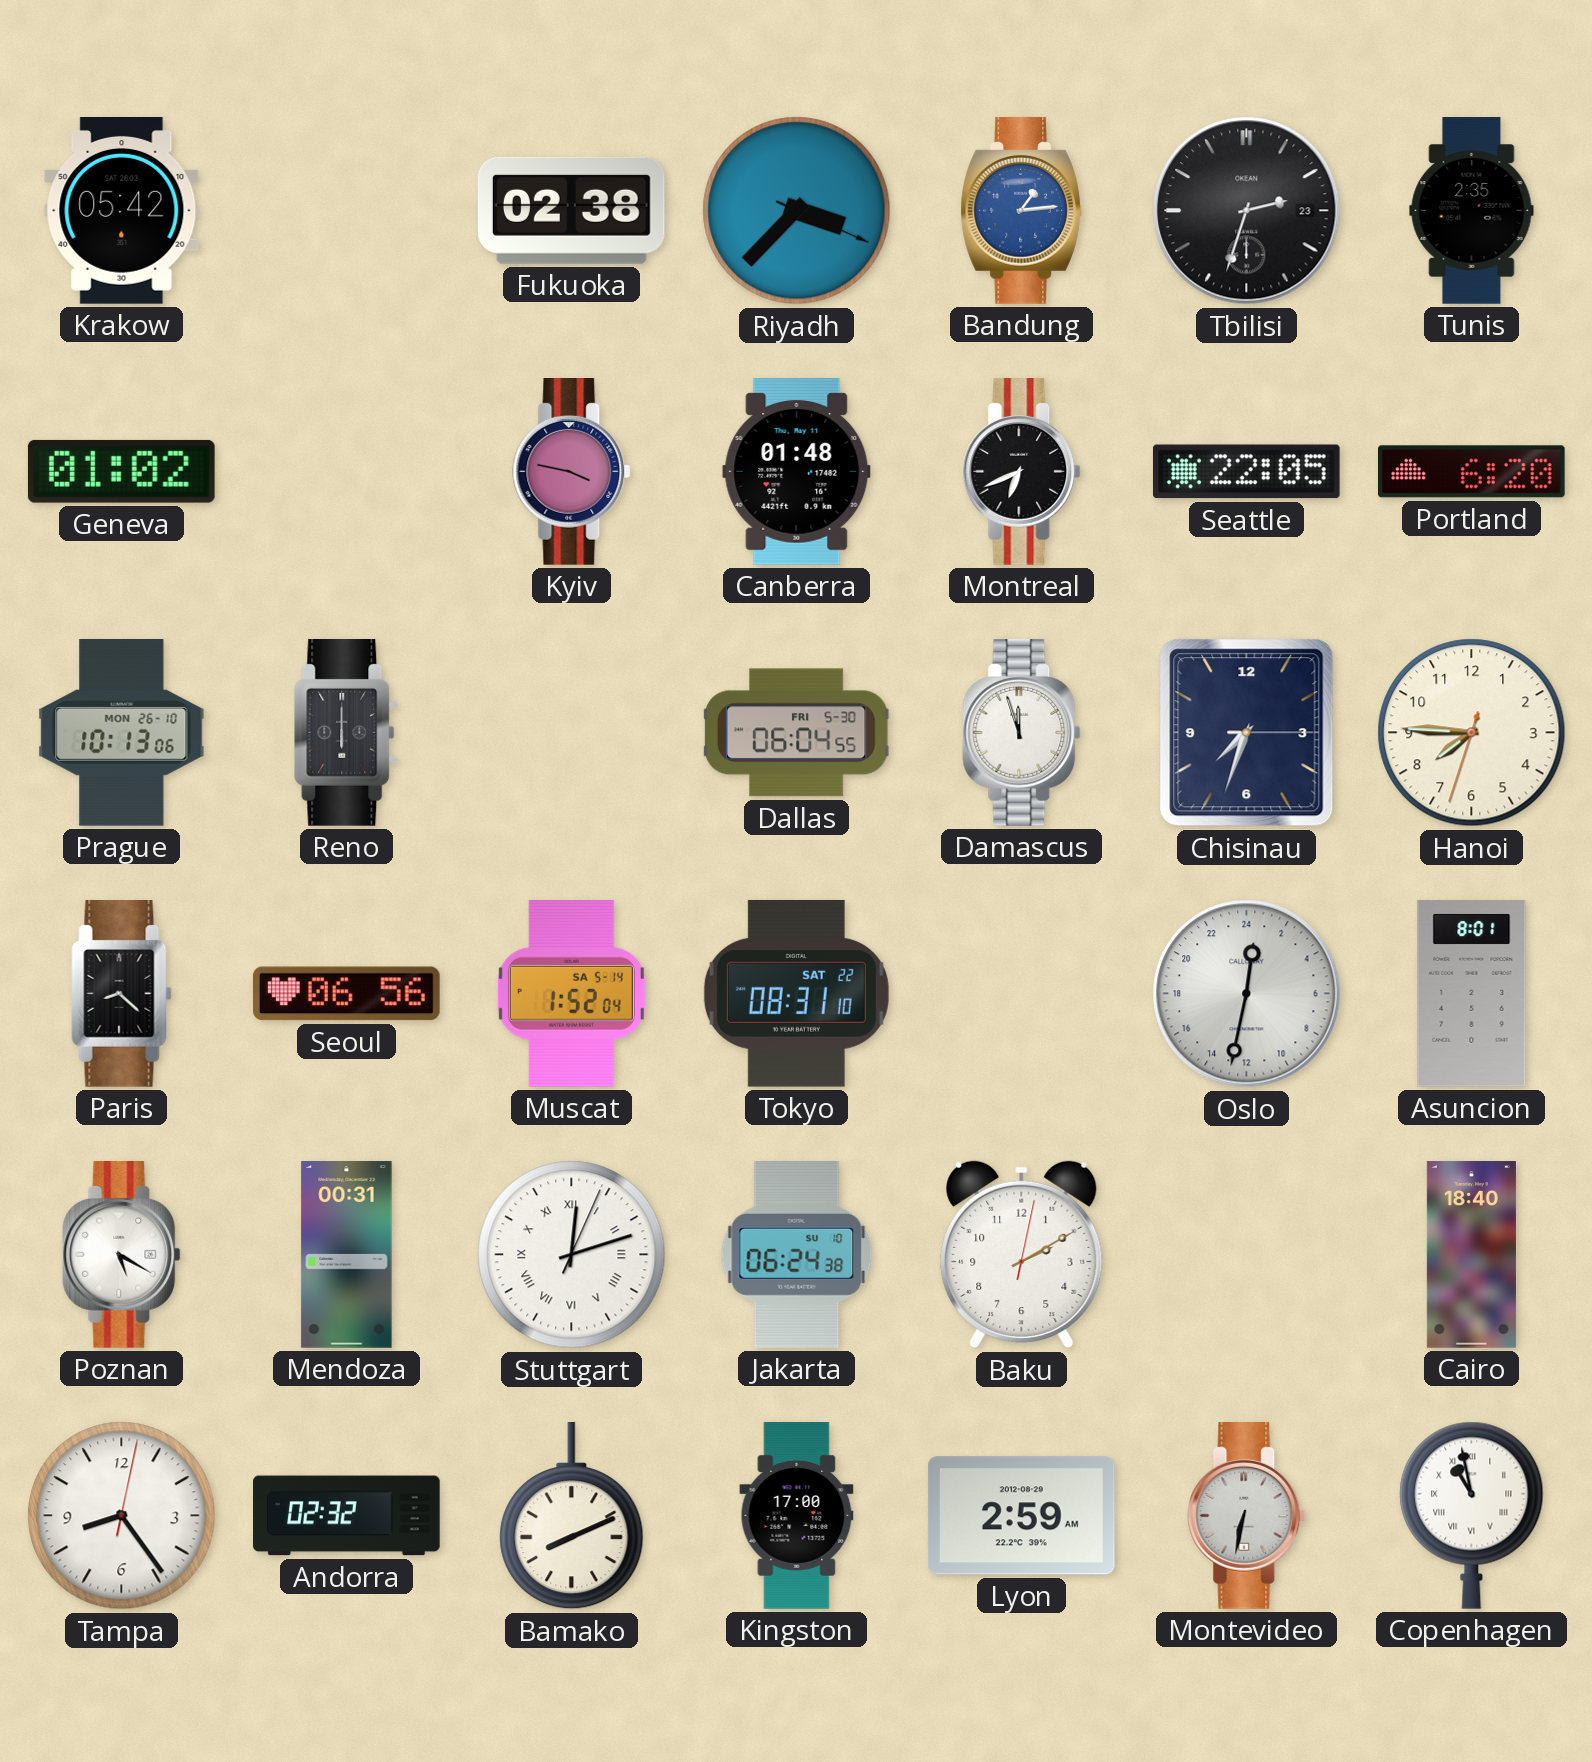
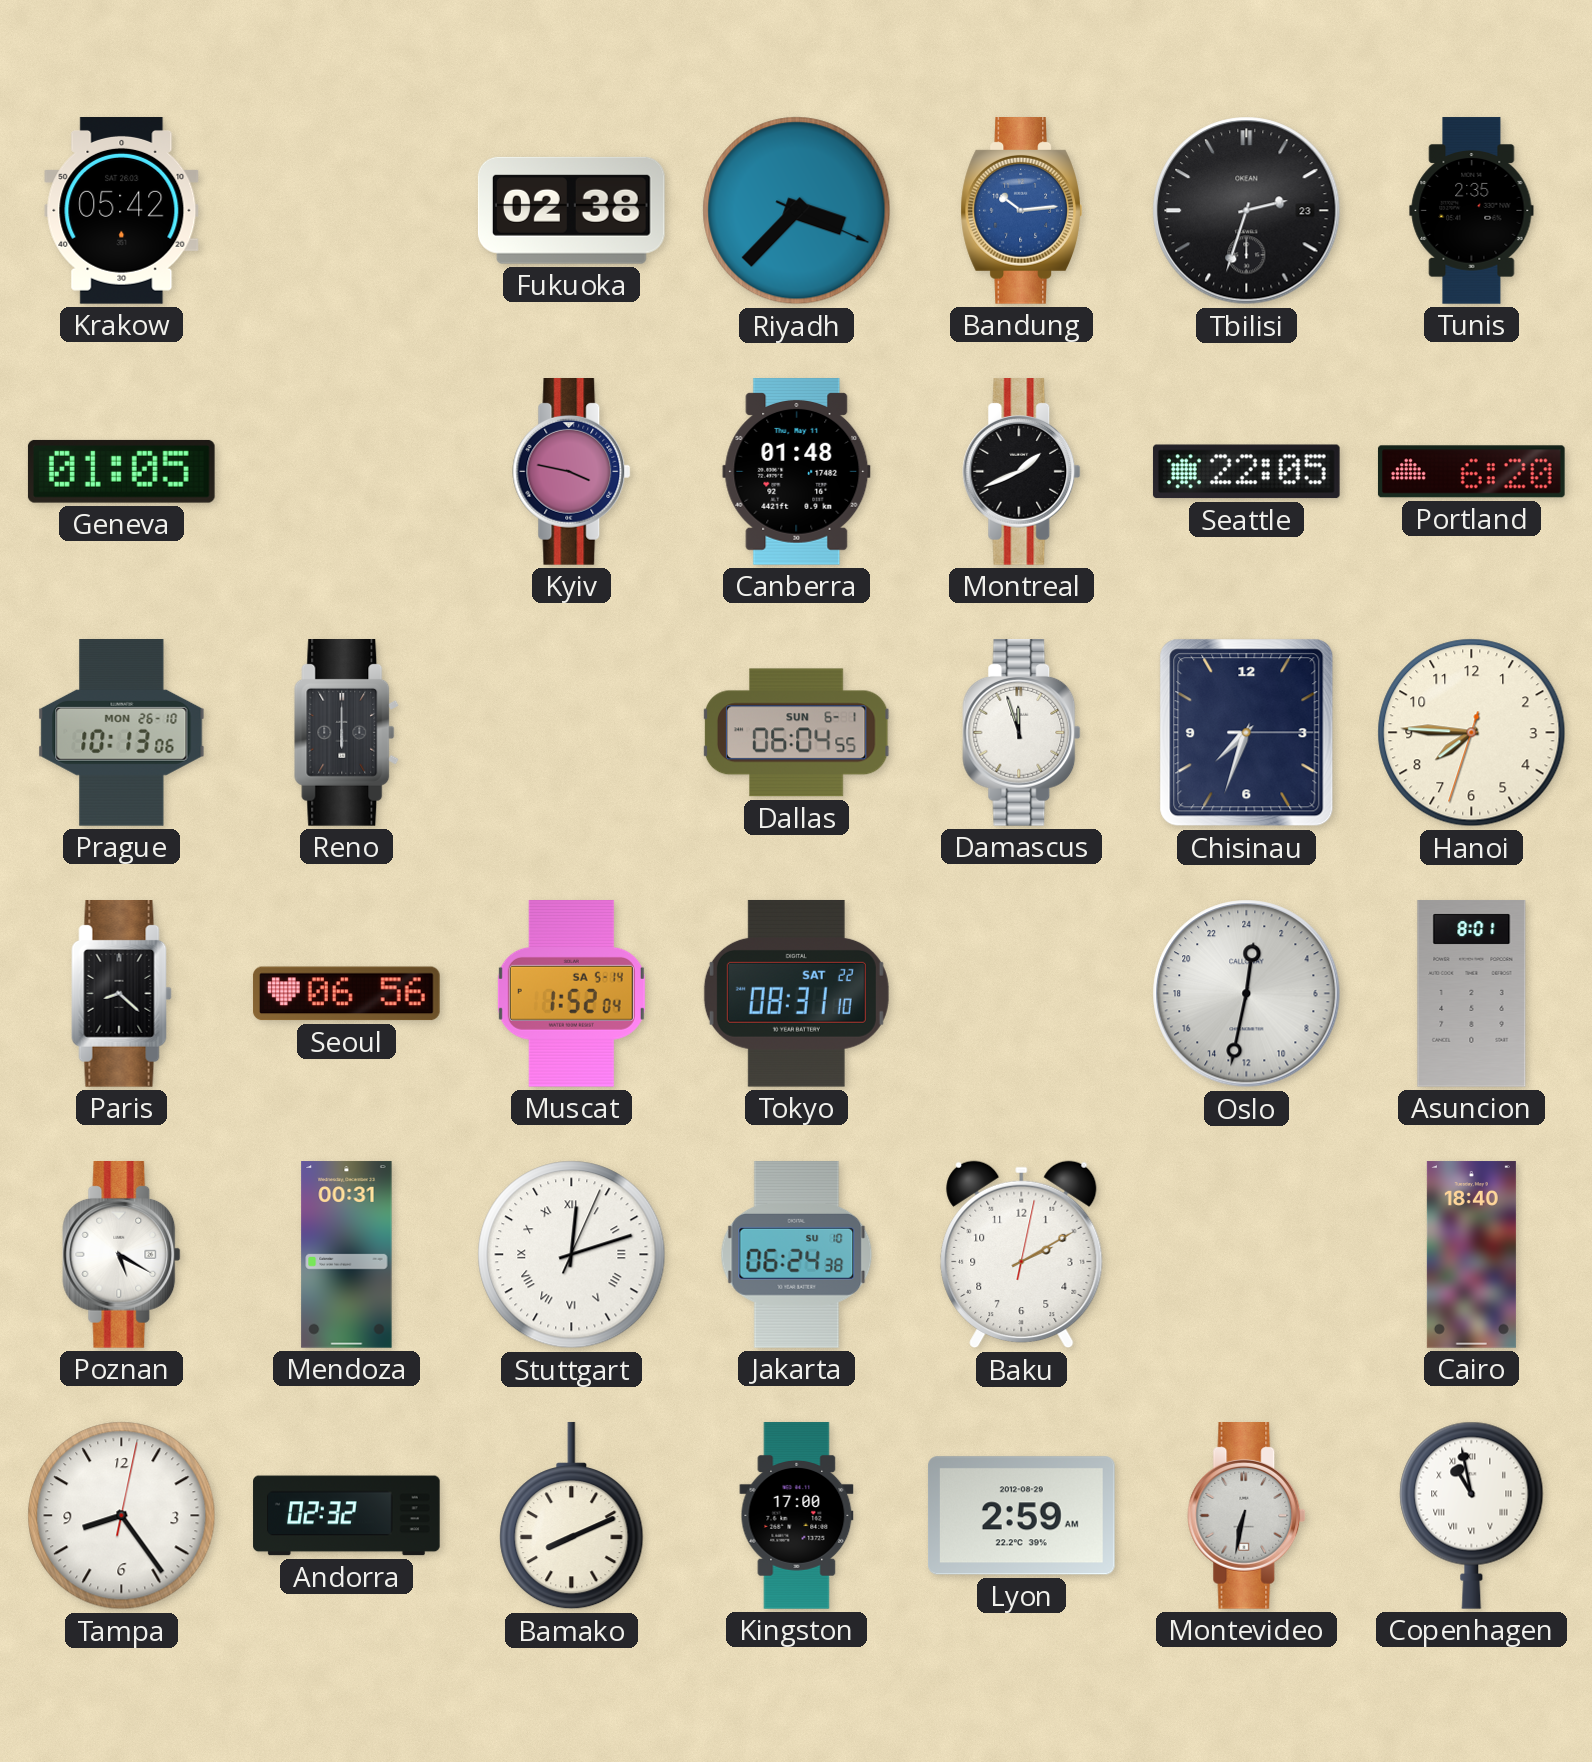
Bandung: 1:14 -> 10:14
Geneva: 01:02 -> 01:05
Montreal: 6:41 -> 1:41
Dallas date: FRI 5-30 -> SUN 6-1
